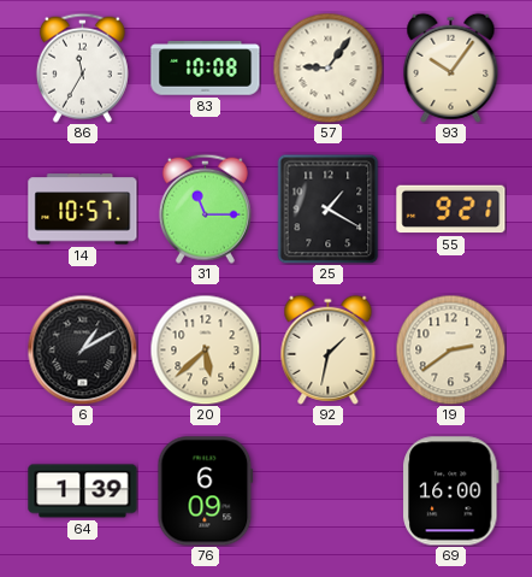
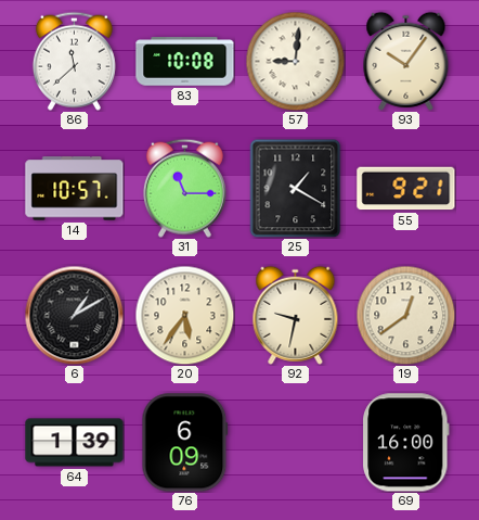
86: 11:35 -> 11:38
57: 9:06 -> 9:01
20: 5:38 -> 5:36
92: 1:32 -> 9:32
19: 2:39 -> 12:39
